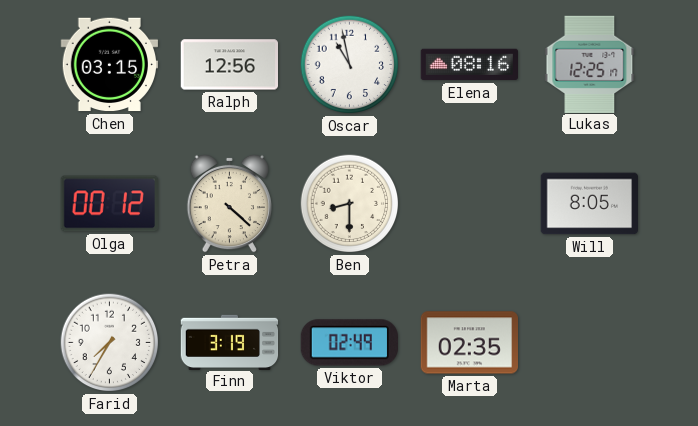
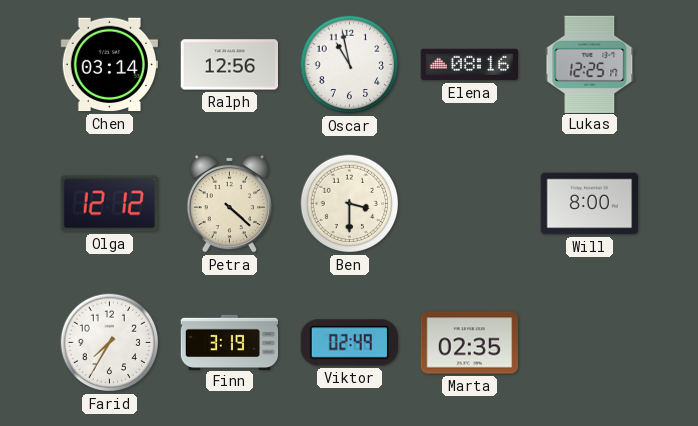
Chen: 03:15 -> 03:14
Olga: 00:12 -> 12:12
Ben: 8:30 -> 3:30
Will: 8:05 -> 8:00
